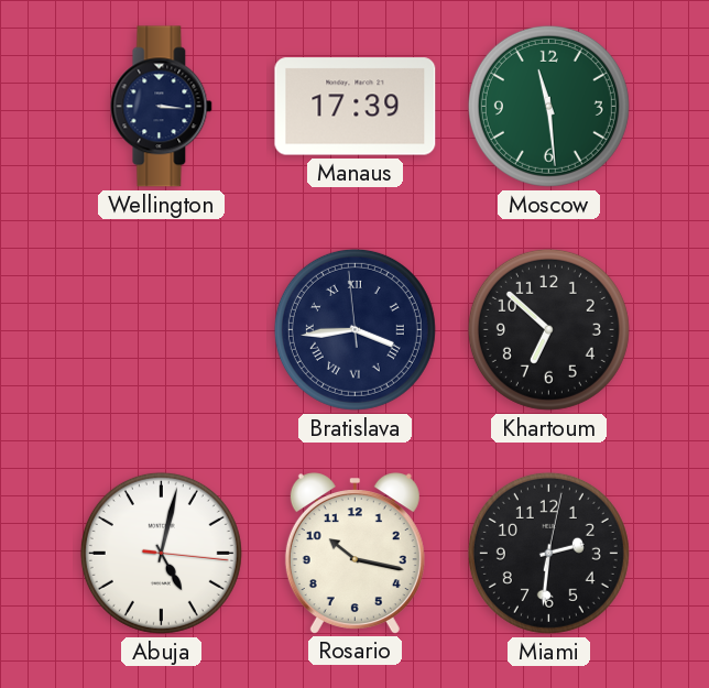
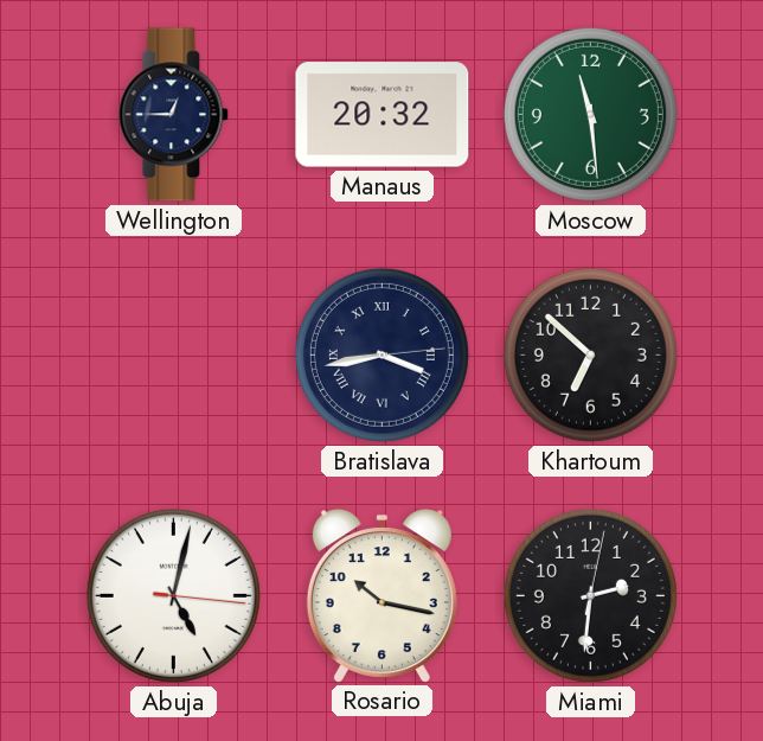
Wellington: 3:16 -> 12:45
Manaus: 17:39 -> 20:32
Bratislava: 3:43:59 -> 3:43:14
